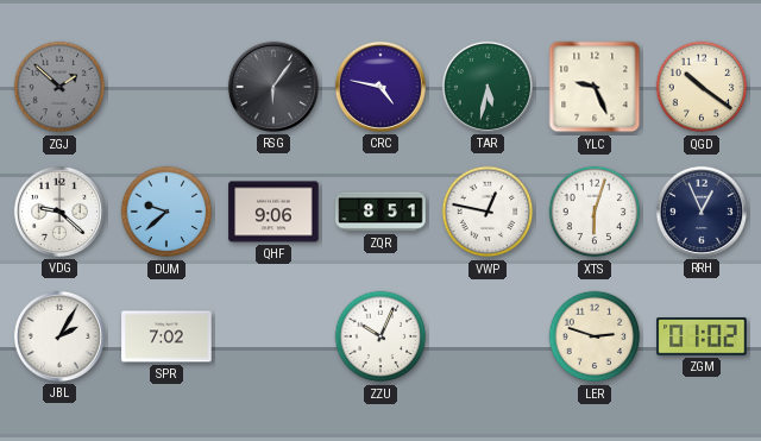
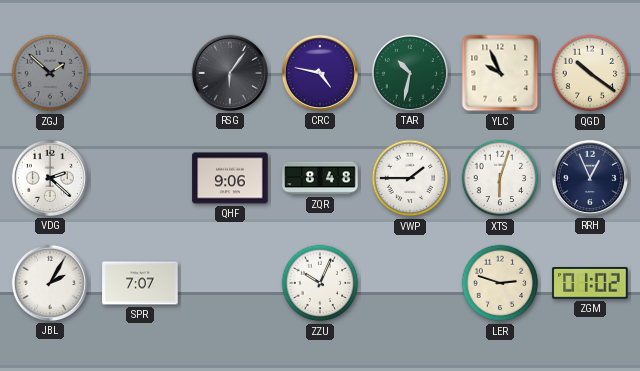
TAR: 5:32 -> 10:32
YLC: 9:26 -> 9:56
VDG: 9:22 -> 2:22
DUM: 9:38 -> none
ZQR: 8:51 -> 8:48
VWP: 12:47 -> 1:45
SPR: 7:02 -> 7:07
